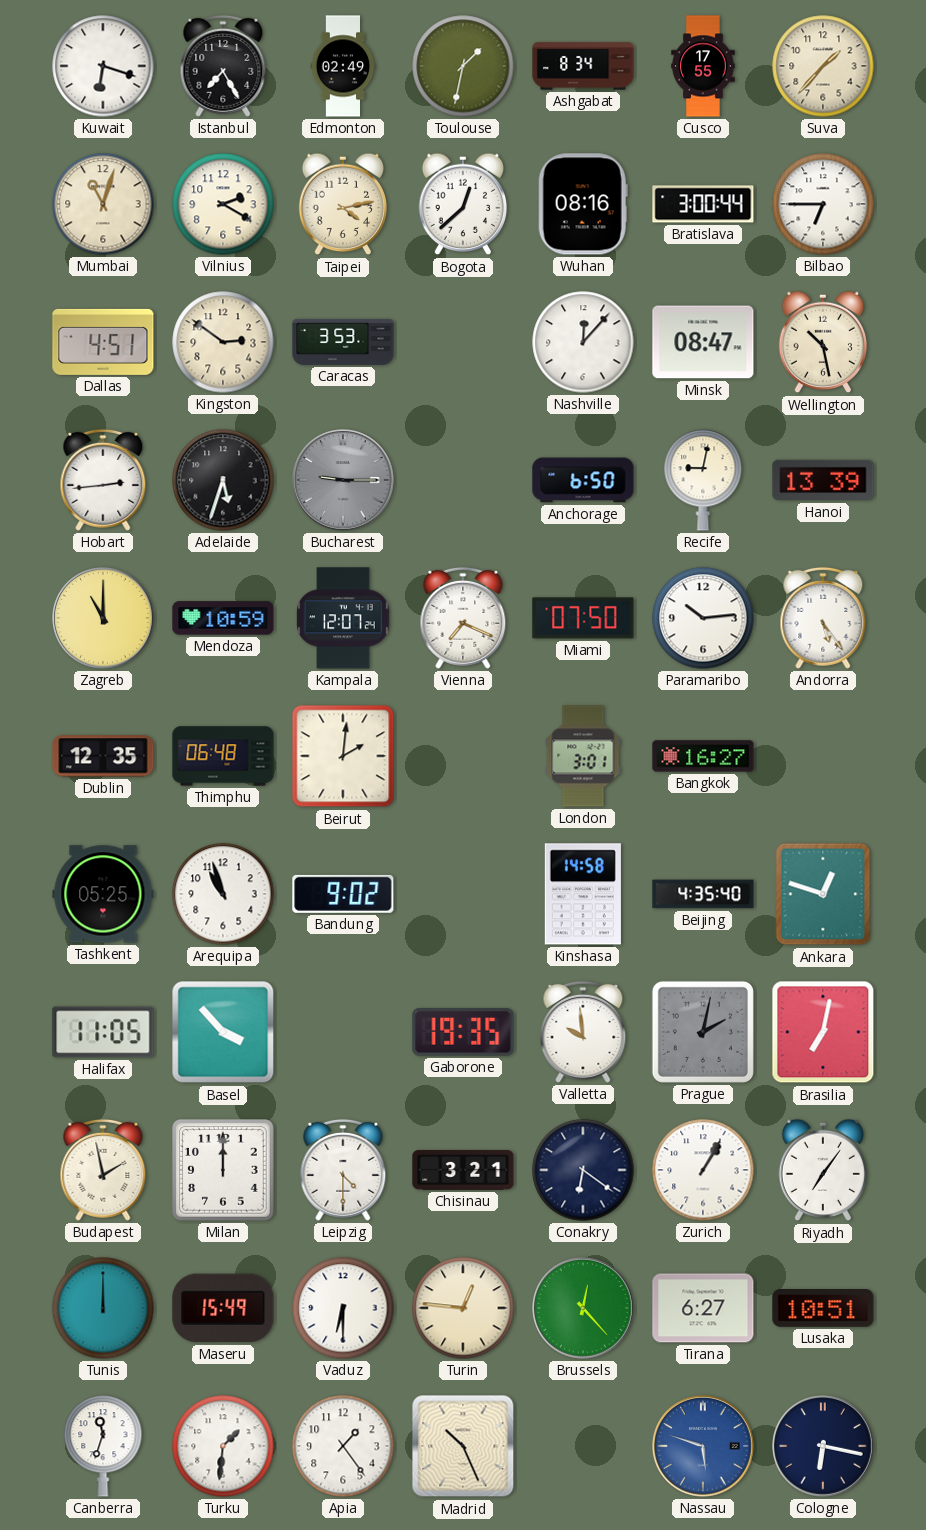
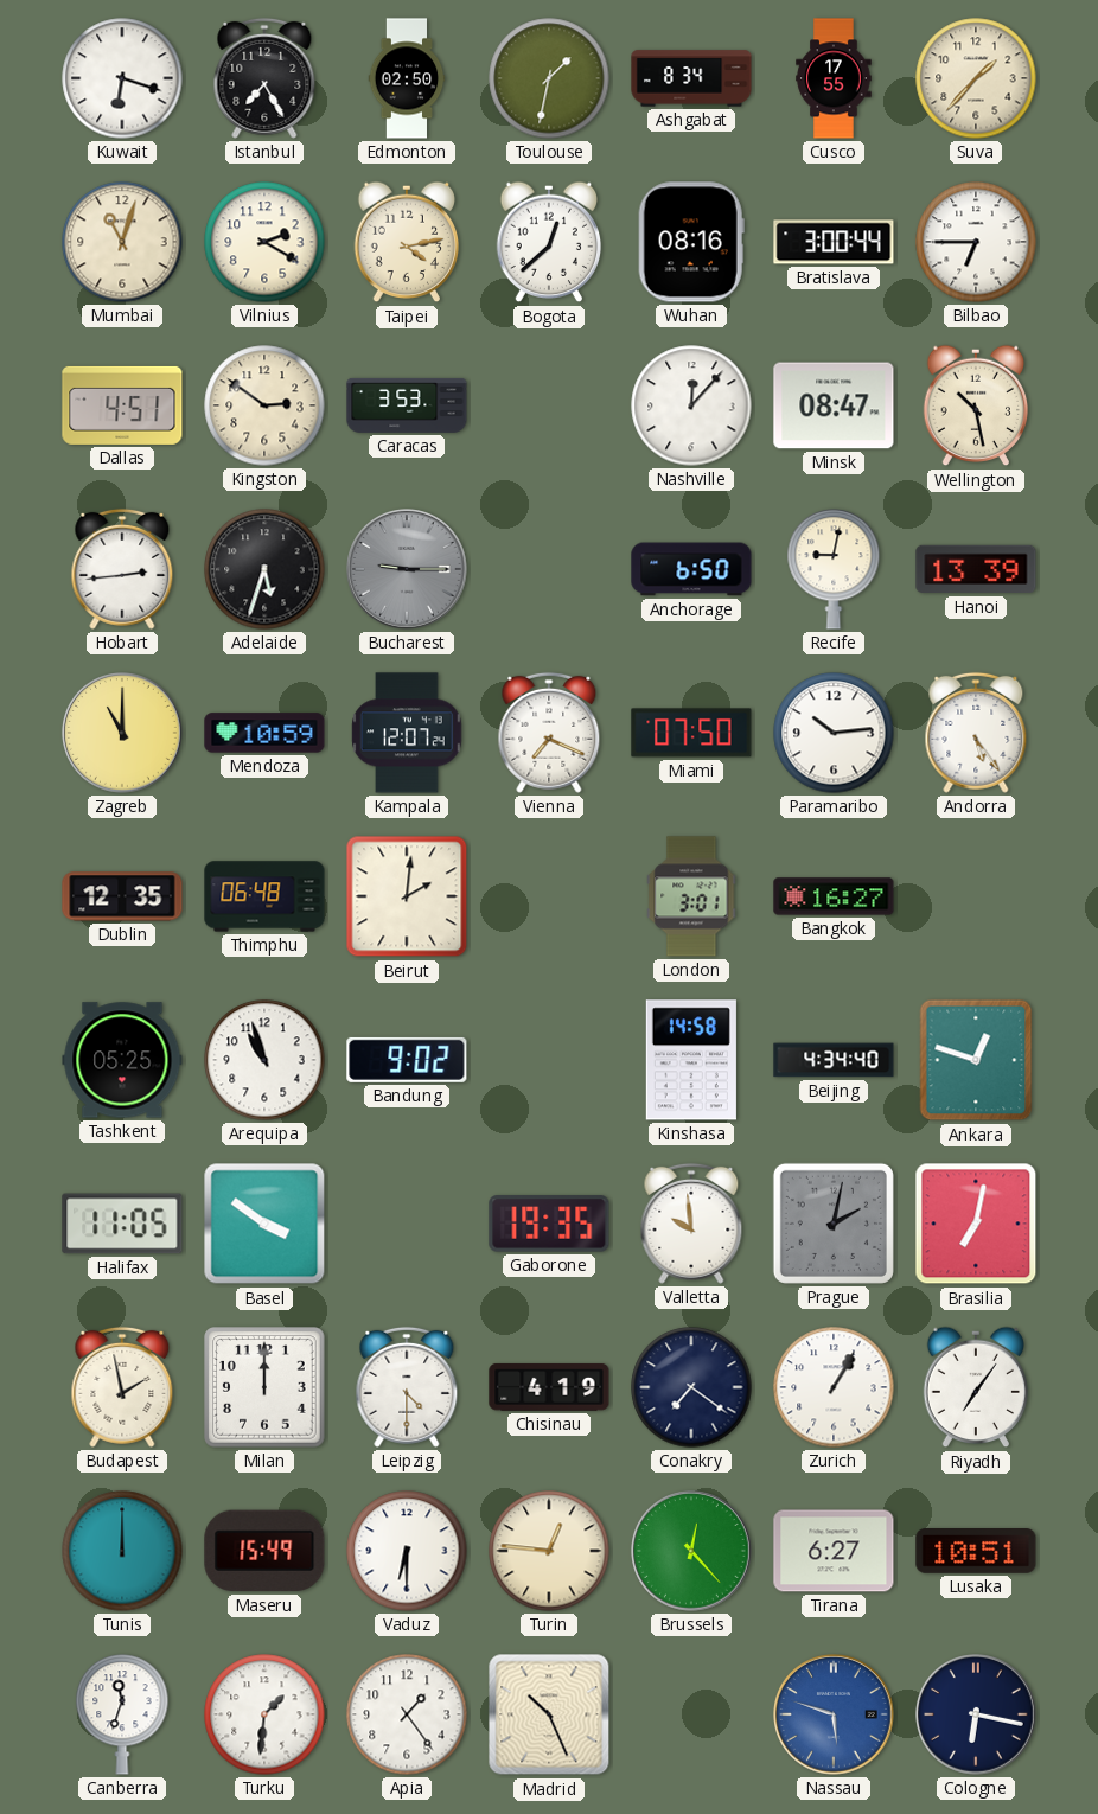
Edmonton: 02:49 -> 02:50
Beijing: 4:35 -> 4:34
Basel: 3:53 -> 3:51
Chisinau: 3:21 -> 4:19
Conakry: 6:21 -> 7:21
